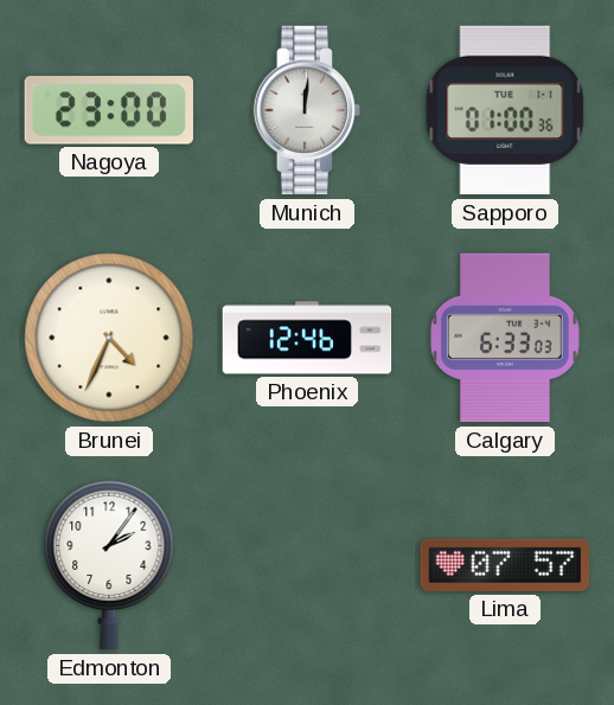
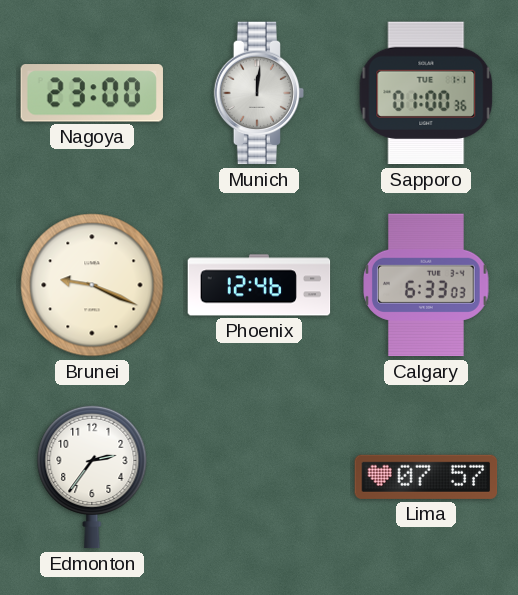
Brunei: 4:34 -> 9:19
Edmonton: 2:06 -> 2:36
